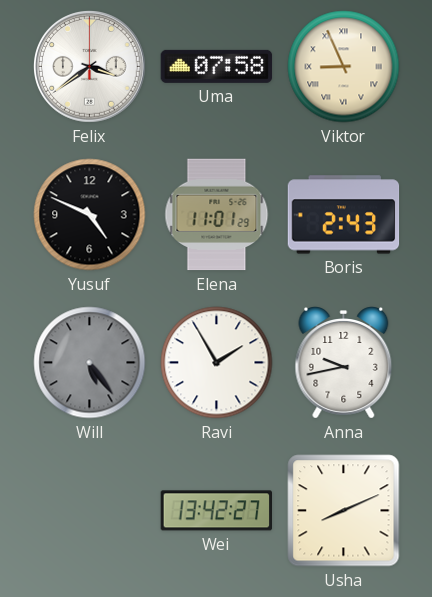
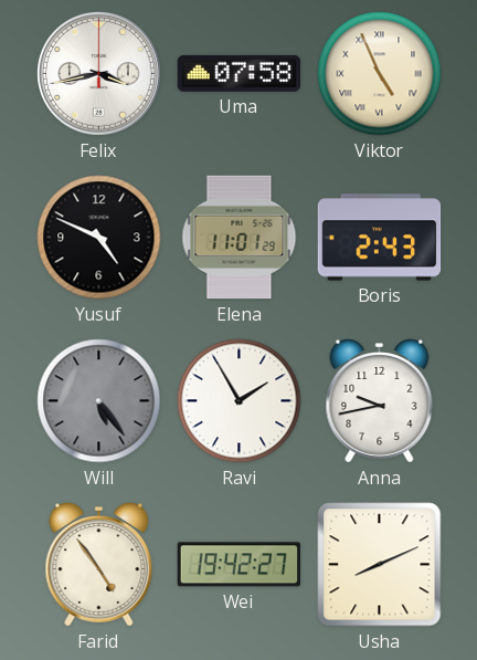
Felix: 3:39 -> 3:43
Viktor: 8:56 -> 4:56
Farid: none -> 4:54
Wei: 13:42 -> 19:42
